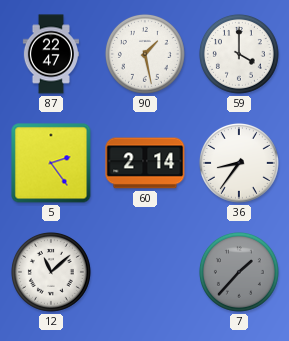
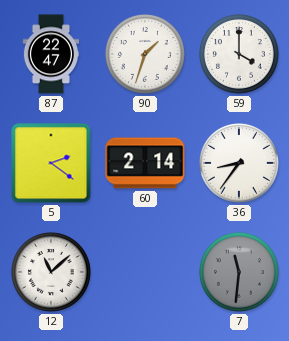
90: 1:28 -> 1:33
5: 2:24 -> 2:21
7: 1:37 -> 11:31
